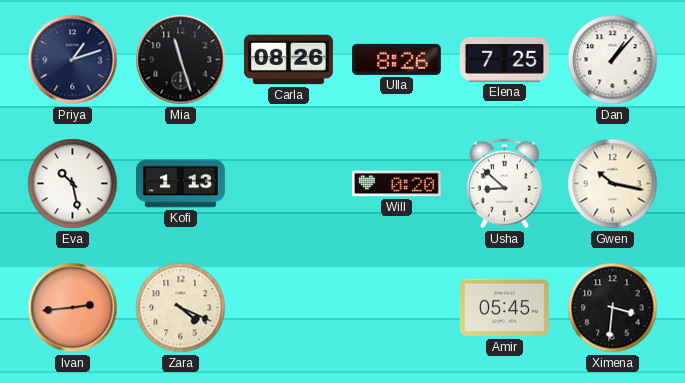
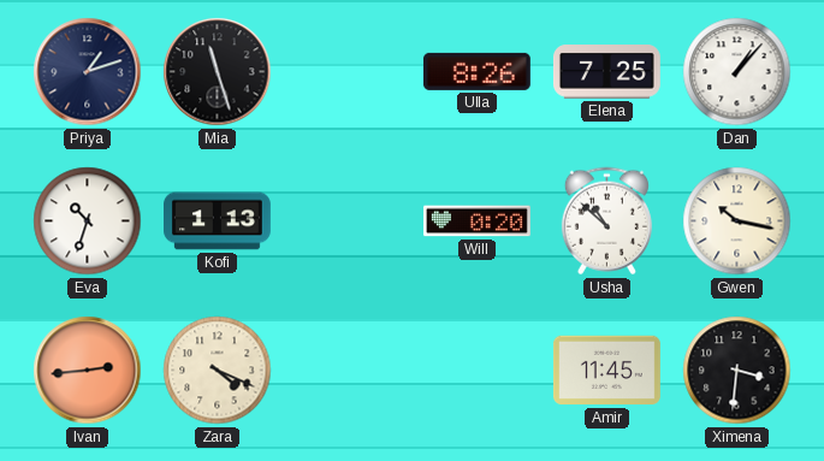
Carla: 08:26 -> none
Eva: 10:28 -> 10:33
Usha: 8:52 -> 10:52
Amir: 05:45 -> 11:45
